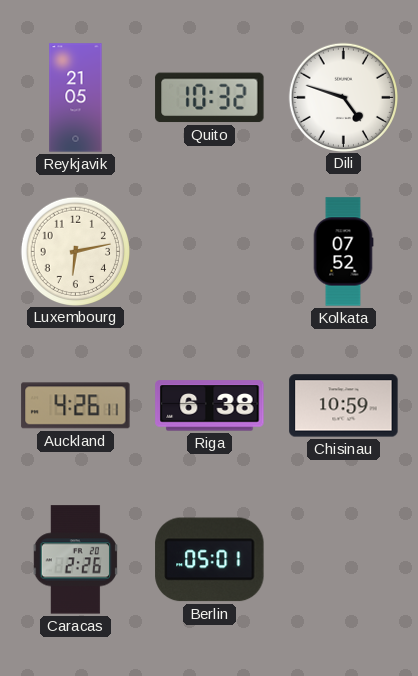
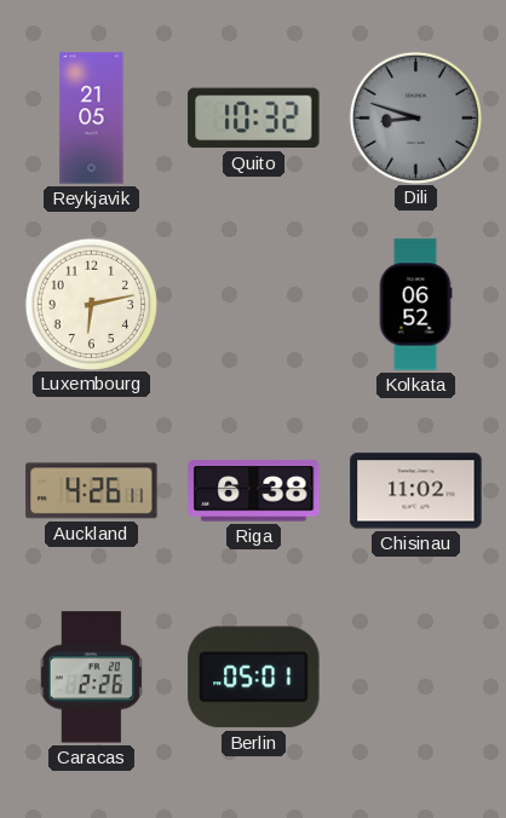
Dili: 4:48 -> 8:48
Dili dial: white -> grey
Kolkata: 07:52 -> 06:52
Chisinau: 10:59 -> 11:02
